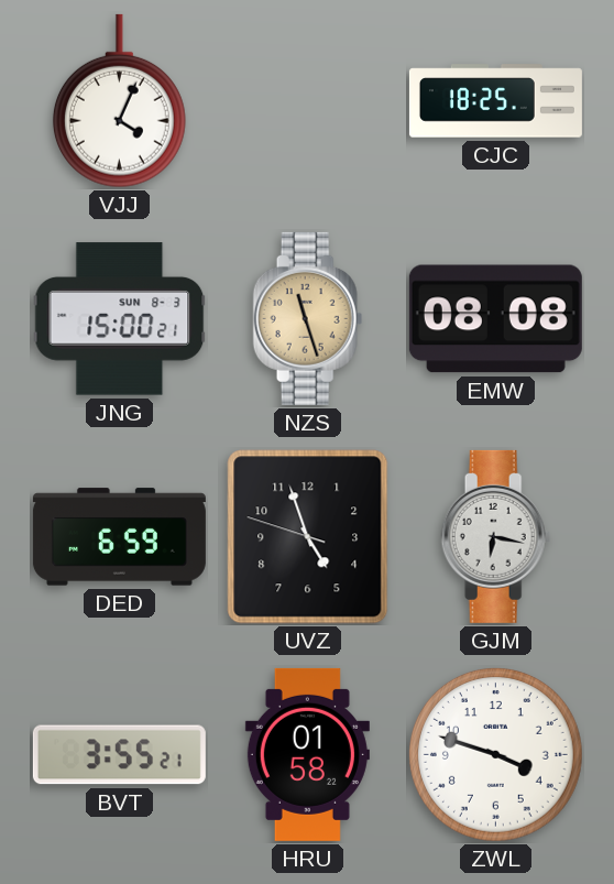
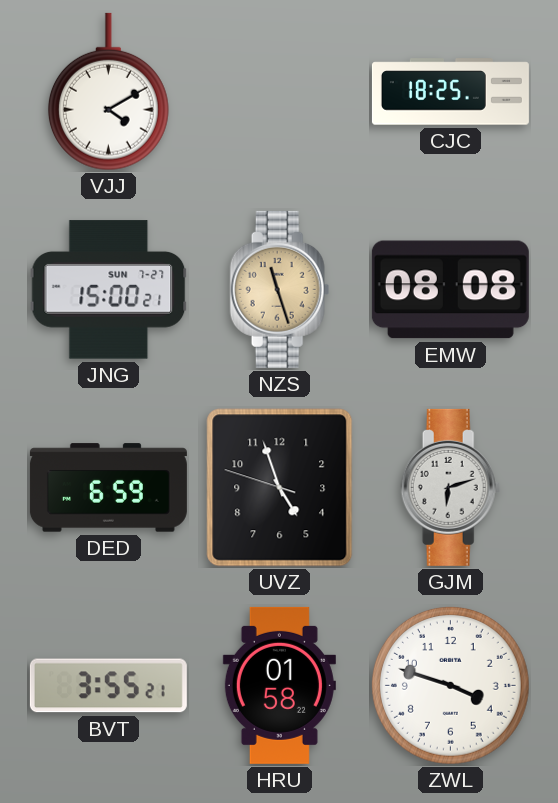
VJJ: 4:04 -> 4:10
JNG date: SUN 8-3 -> SUN 7-27
GJM: 6:17 -> 6:12
